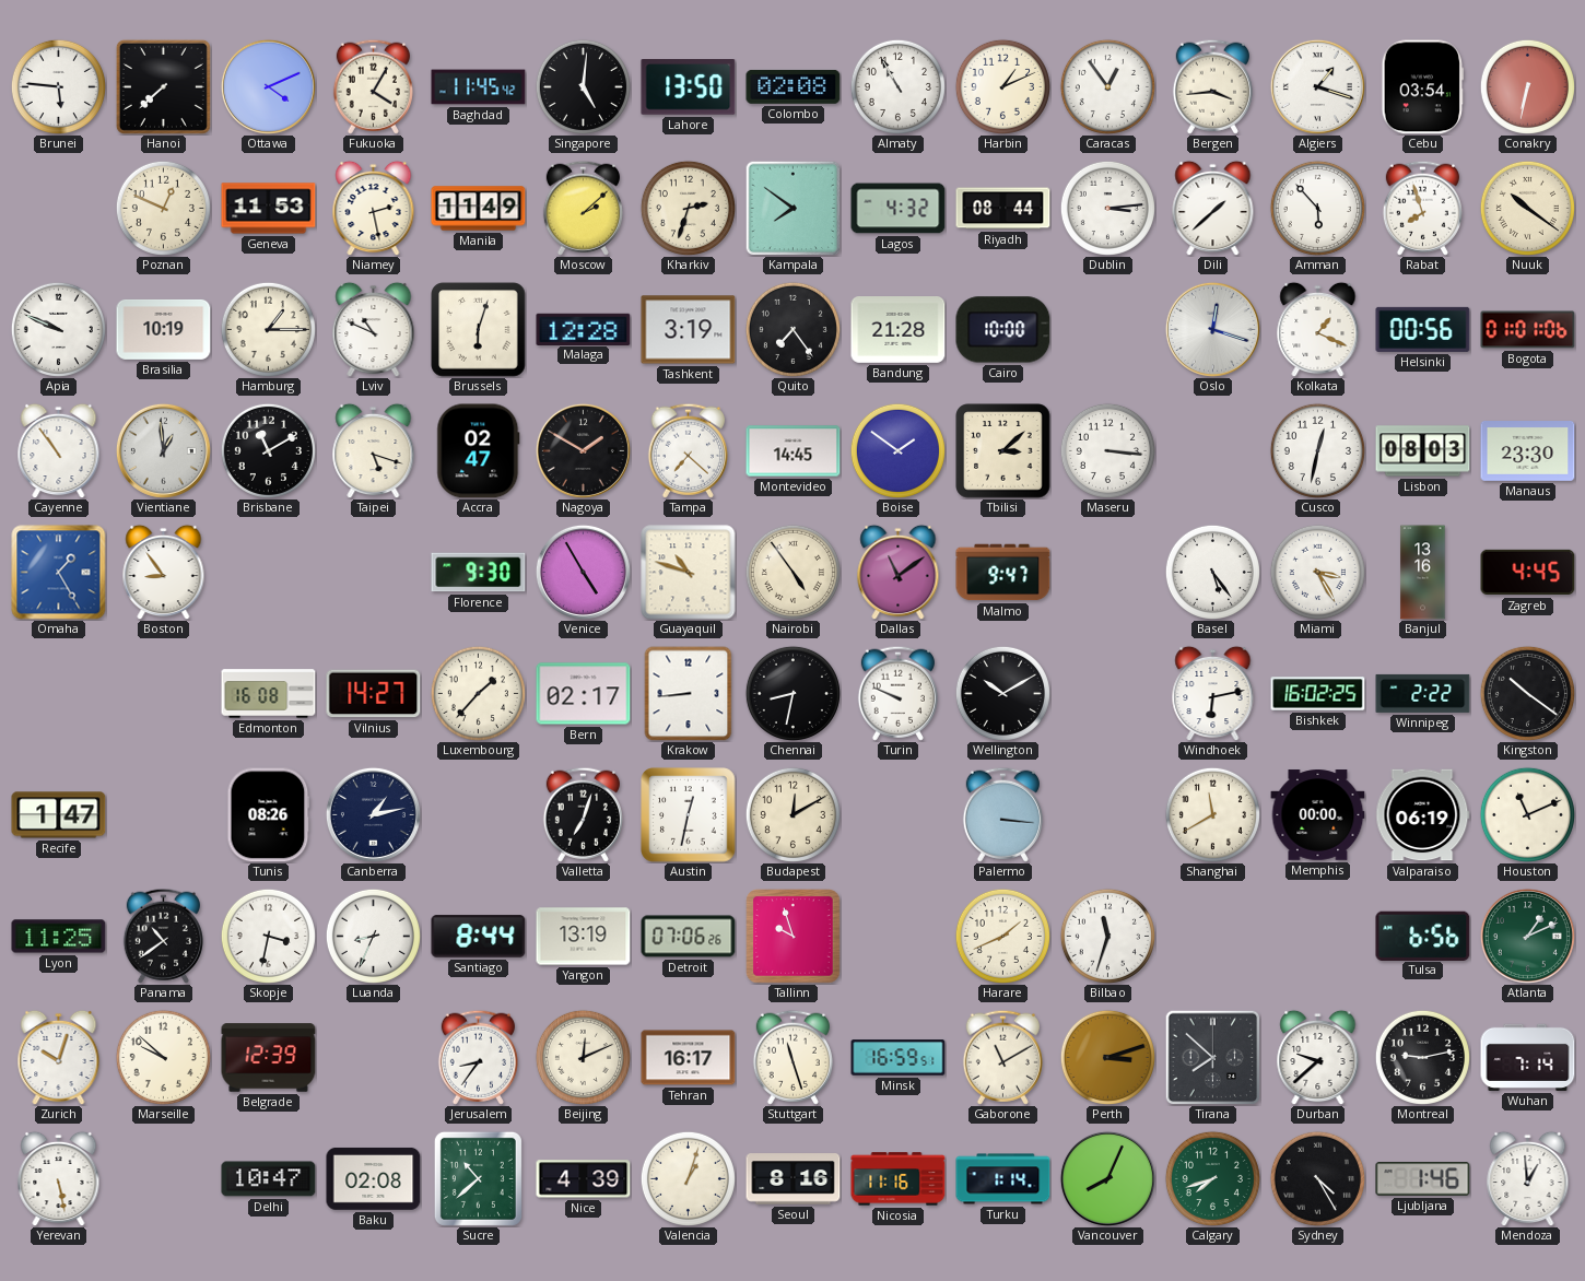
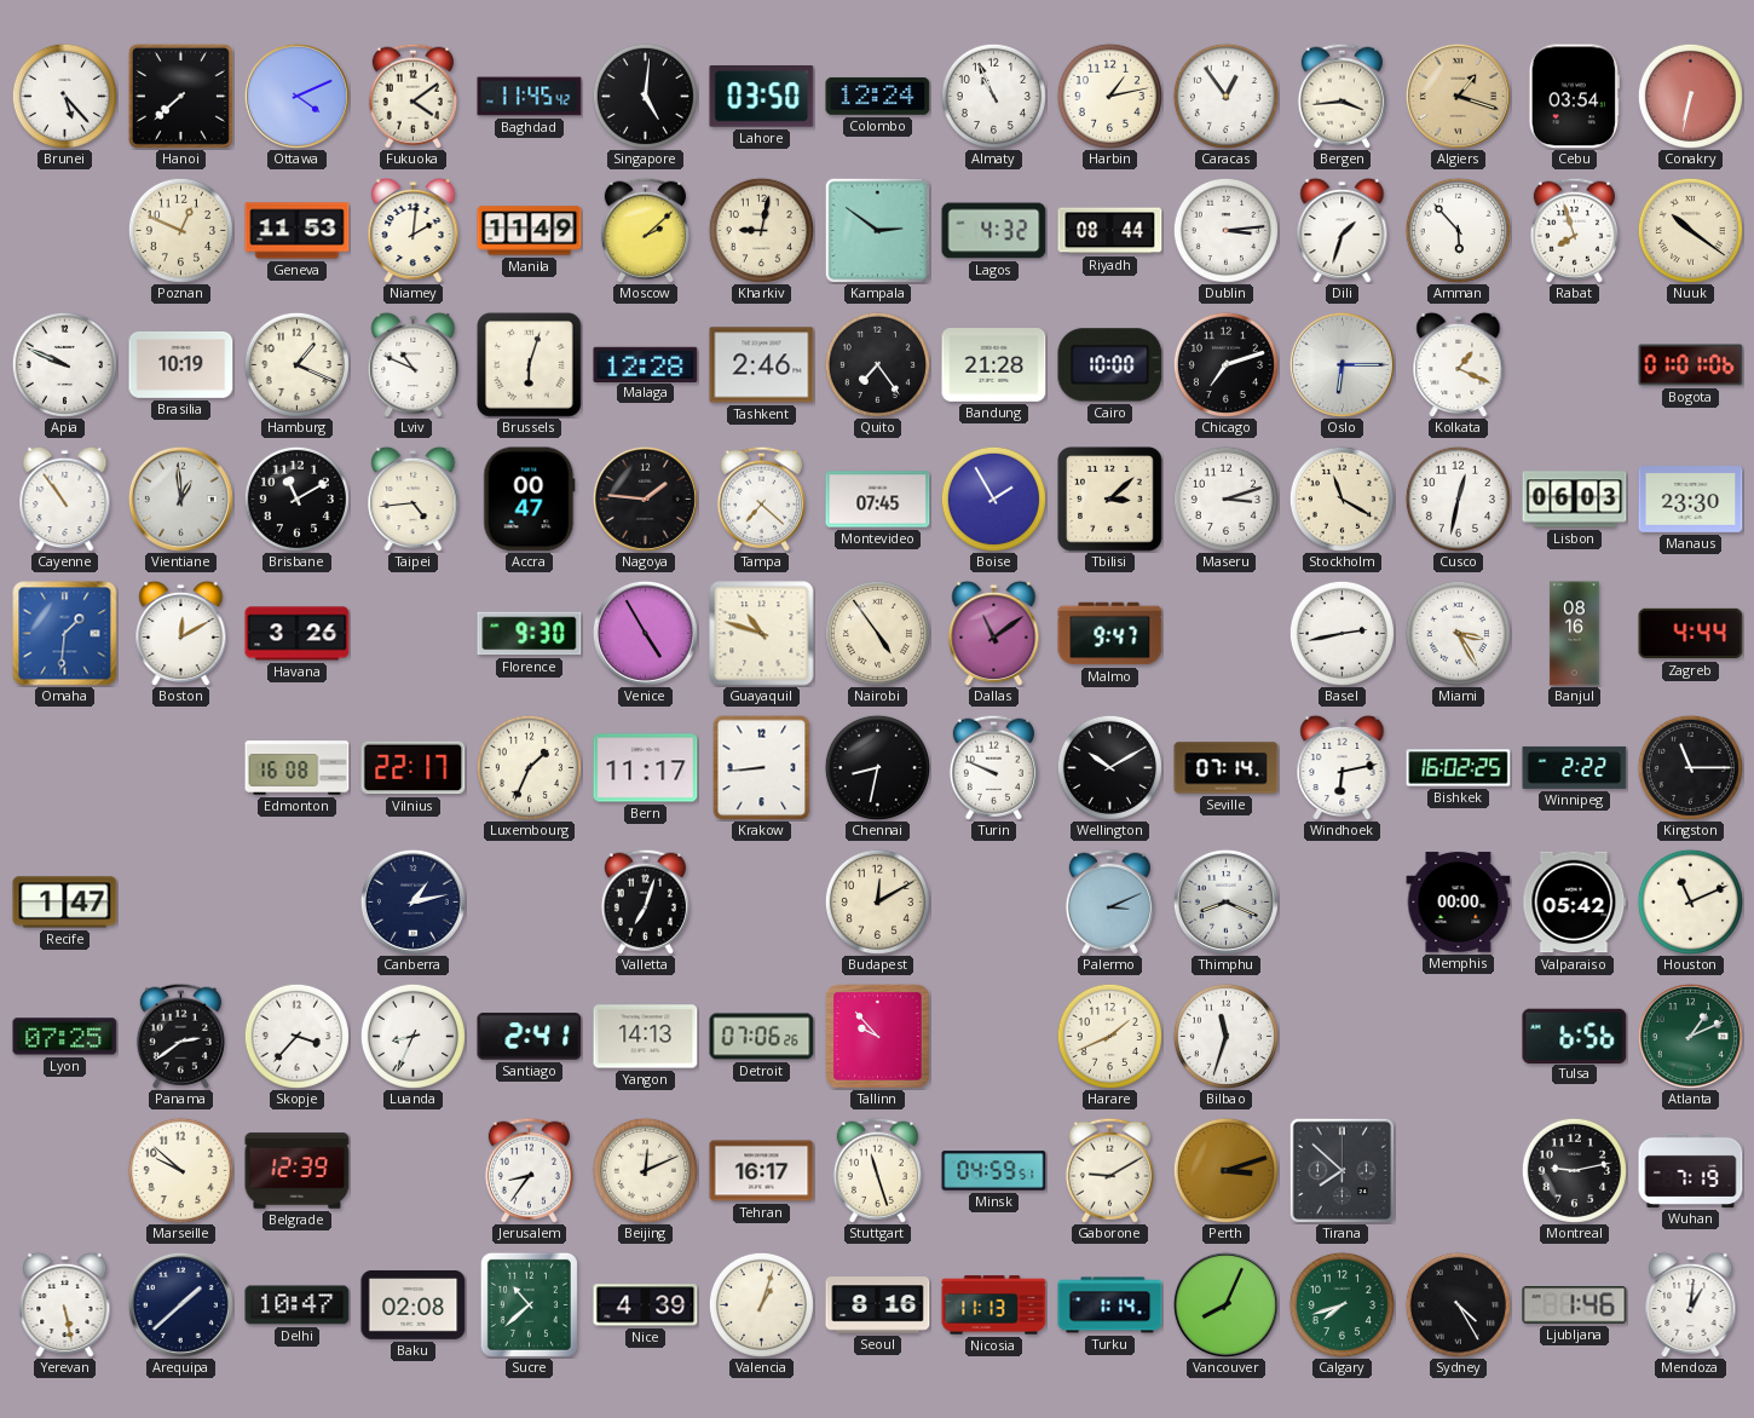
Brunei: 5:46 -> 5:23
Fukuoka: 4:05 -> 4:09
Lahore: 13:50 -> 03:50
Colombo: 02:08 -> 12:24
Almaty: 10:55 -> 10:56
Harbin: 1:11 -> 1:13
Algiers dial: white -> champagne
Niamey: 2:28 -> 2:01
Kharkiv: 2:33 -> 9:02
Kampala: 7:51 -> 2:51
Dili: 1:38 -> 1:33
Hamburg: 1:15 -> 1:19
Tashkent: 3:19 -> 2:46
Chicago: none -> 7:12
Oslo: 12:18 -> 6:15
Helsinki: 00:56 -> none
Taipei: 5:18 -> 4:44
Accra: 02:47 -> 00:47
Nagoya: 1:50 -> 1:46
Montevideo: 14:45 -> 07:45
Boise: 1:51 -> 1:55
Maseru: 3:16 -> 3:12
Stockholm: none -> 11:20
Lisbon: 08:03 -> 06:03
Omaha: 1:25 -> 1:31
Boston: 8:54 -> 12:10
Havana: none -> 3:26
Basel: 5:24 -> 2:43
Banjul: 13:16 -> 08:16
Zagreb: 4:45 -> 4:44
Vilnius: 14:27 -> 22:17
Luxembourg: 1:37 -> 1:34
Bern: 02:17 -> 11:17
Seville: none -> 07:14
Kingston: 10:21 -> 11:15
Tunis: 08:26 -> none
Austin: 12:32 -> none
Palermo: 3:16 -> 3:11
Thimphu: none -> 8:19
Shanghai: 11:40 -> none
Valparaiso: 06:19 -> 05:42
Lyon: 11:25 -> 07:25
Panama: 10:39 -> 2:39
Skopje: 3:32 -> 3:37
Santiago: 8:44 -> 2:41
Yangon: 13:19 -> 14:13
Tallinn: 9:57 -> 9:53
Zurich: 10:03 -> none
Minsk: 16:59 -> 04:59
Gaborone: 11:10 -> 9:10
Durban: 9:38 -> none
Wuhan: 7:14 -> 7:19
Arequipa: none -> 1:38
Nicosia: 11:16 -> 11:13
Mendoza: 12:59 -> 1:01
